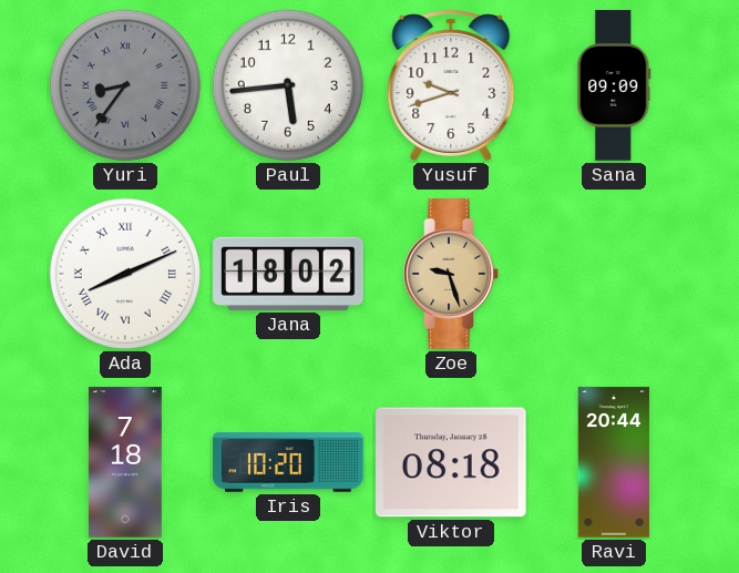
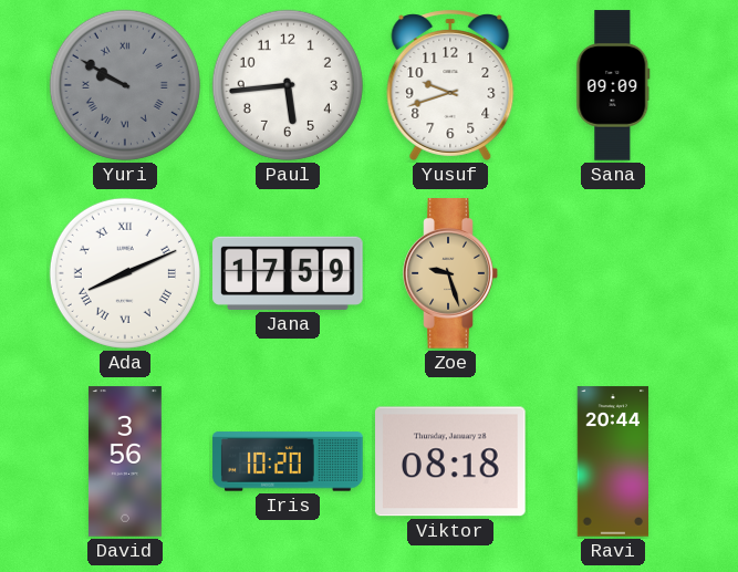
Yuri: 8:36 -> 9:50
Jana: 18:02 -> 17:59
David: 7:18 -> 3:56
